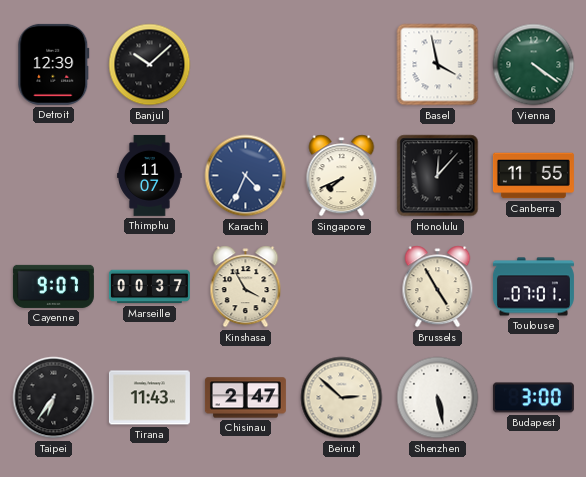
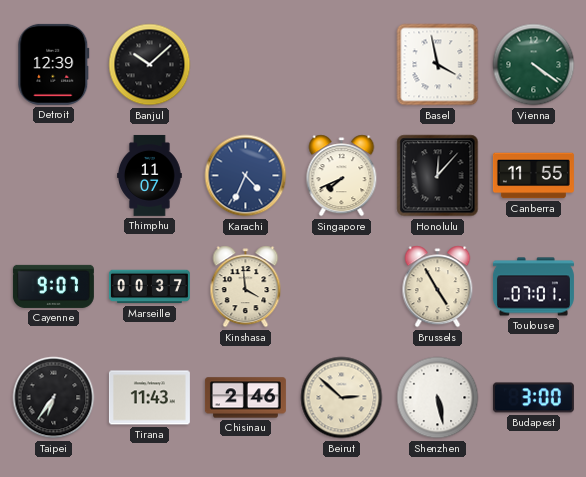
Kinshasa: 3:55 -> 3:59
Chisinau: 2:47 -> 2:46
